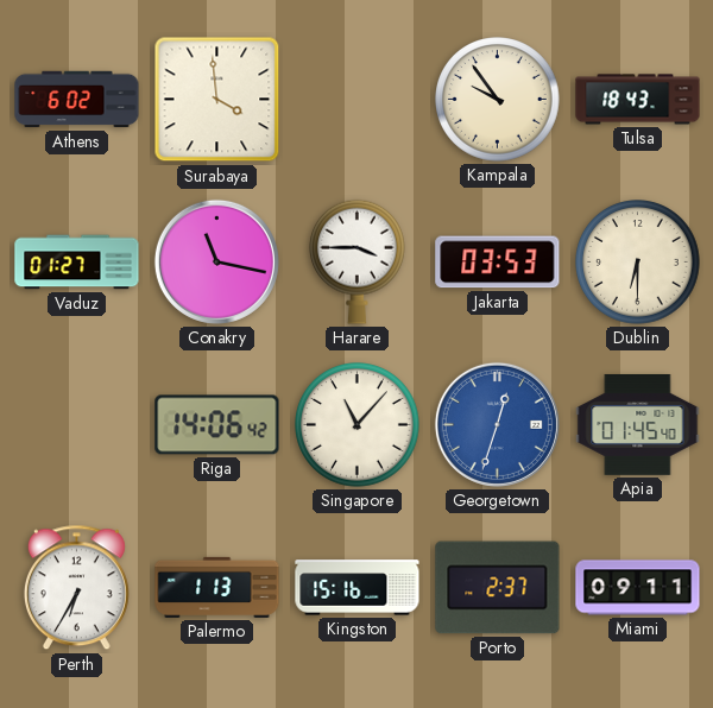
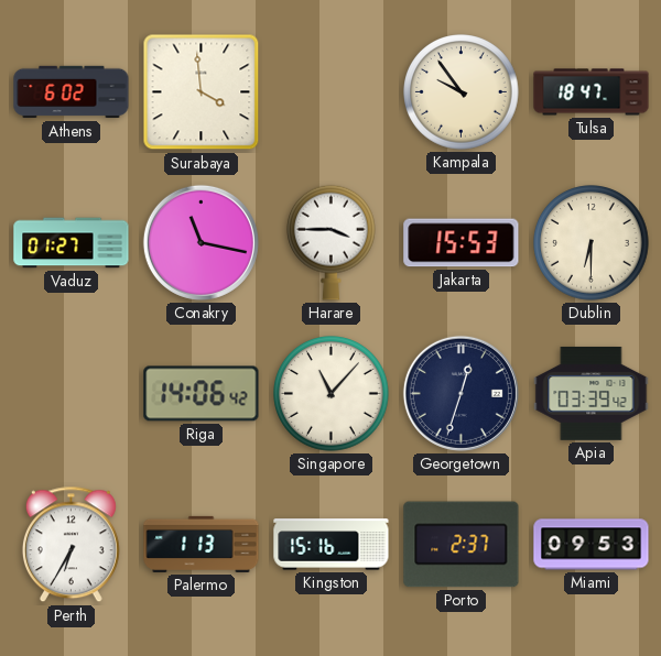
Tulsa: 18:43 -> 18:47
Jakarta: 03:53 -> 15:53
Georgetown dial: blue -> navy
Apia: 01:45 -> 03:39
Miami: 09:11 -> 09:53
